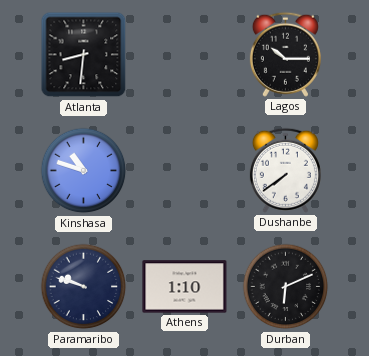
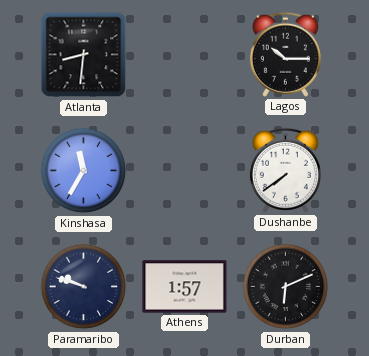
Kinshasa: 10:48 -> 11:35
Athens: 1:10 -> 1:57
